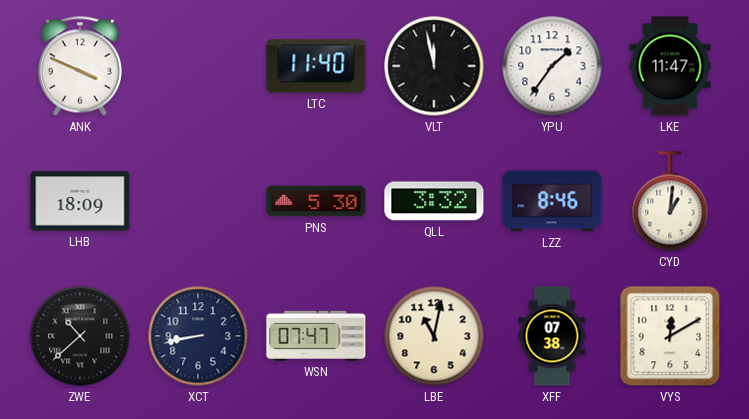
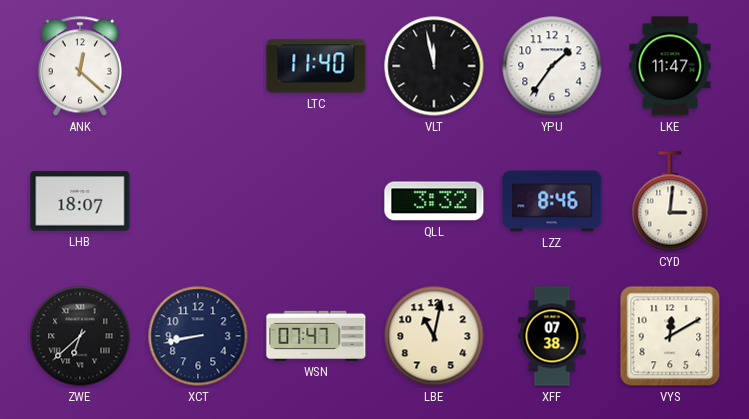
ANK: 3:49 -> 12:22
LHB: 18:09 -> 18:07
PNS: 5:30 -> none
CYD: 1:01 -> 3:01
ZWE: 10:38 -> 6:38
